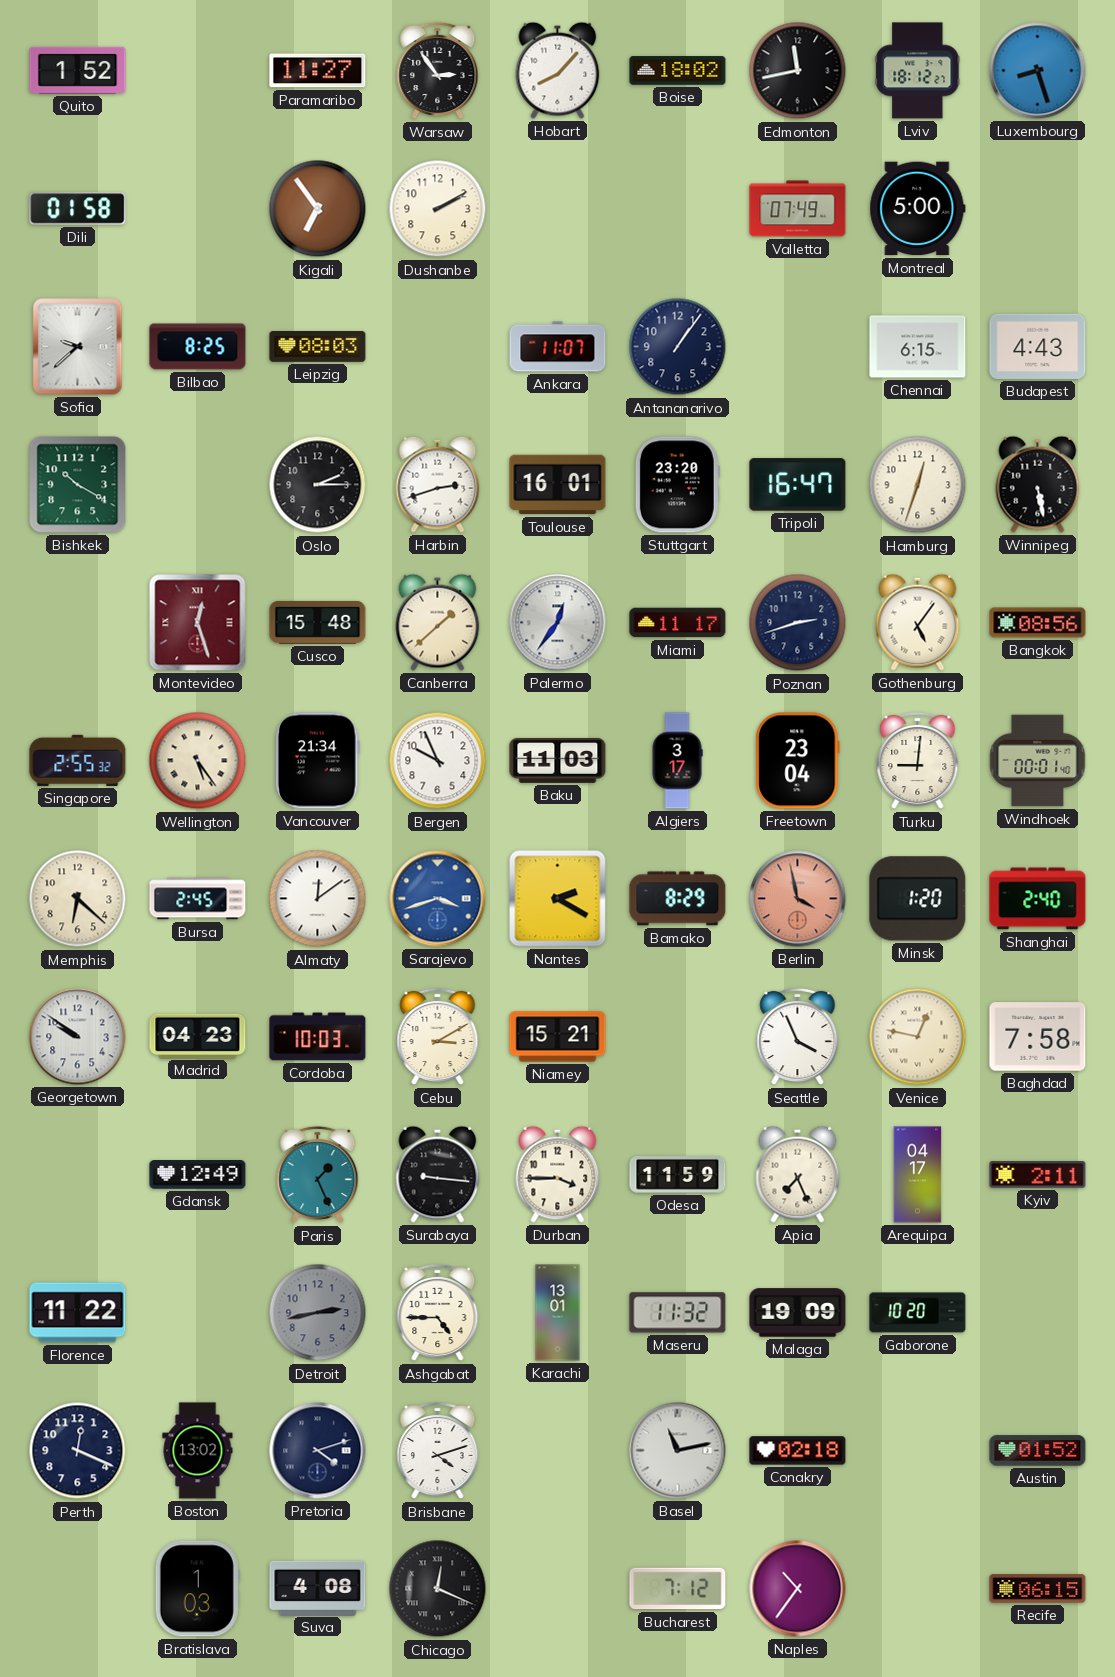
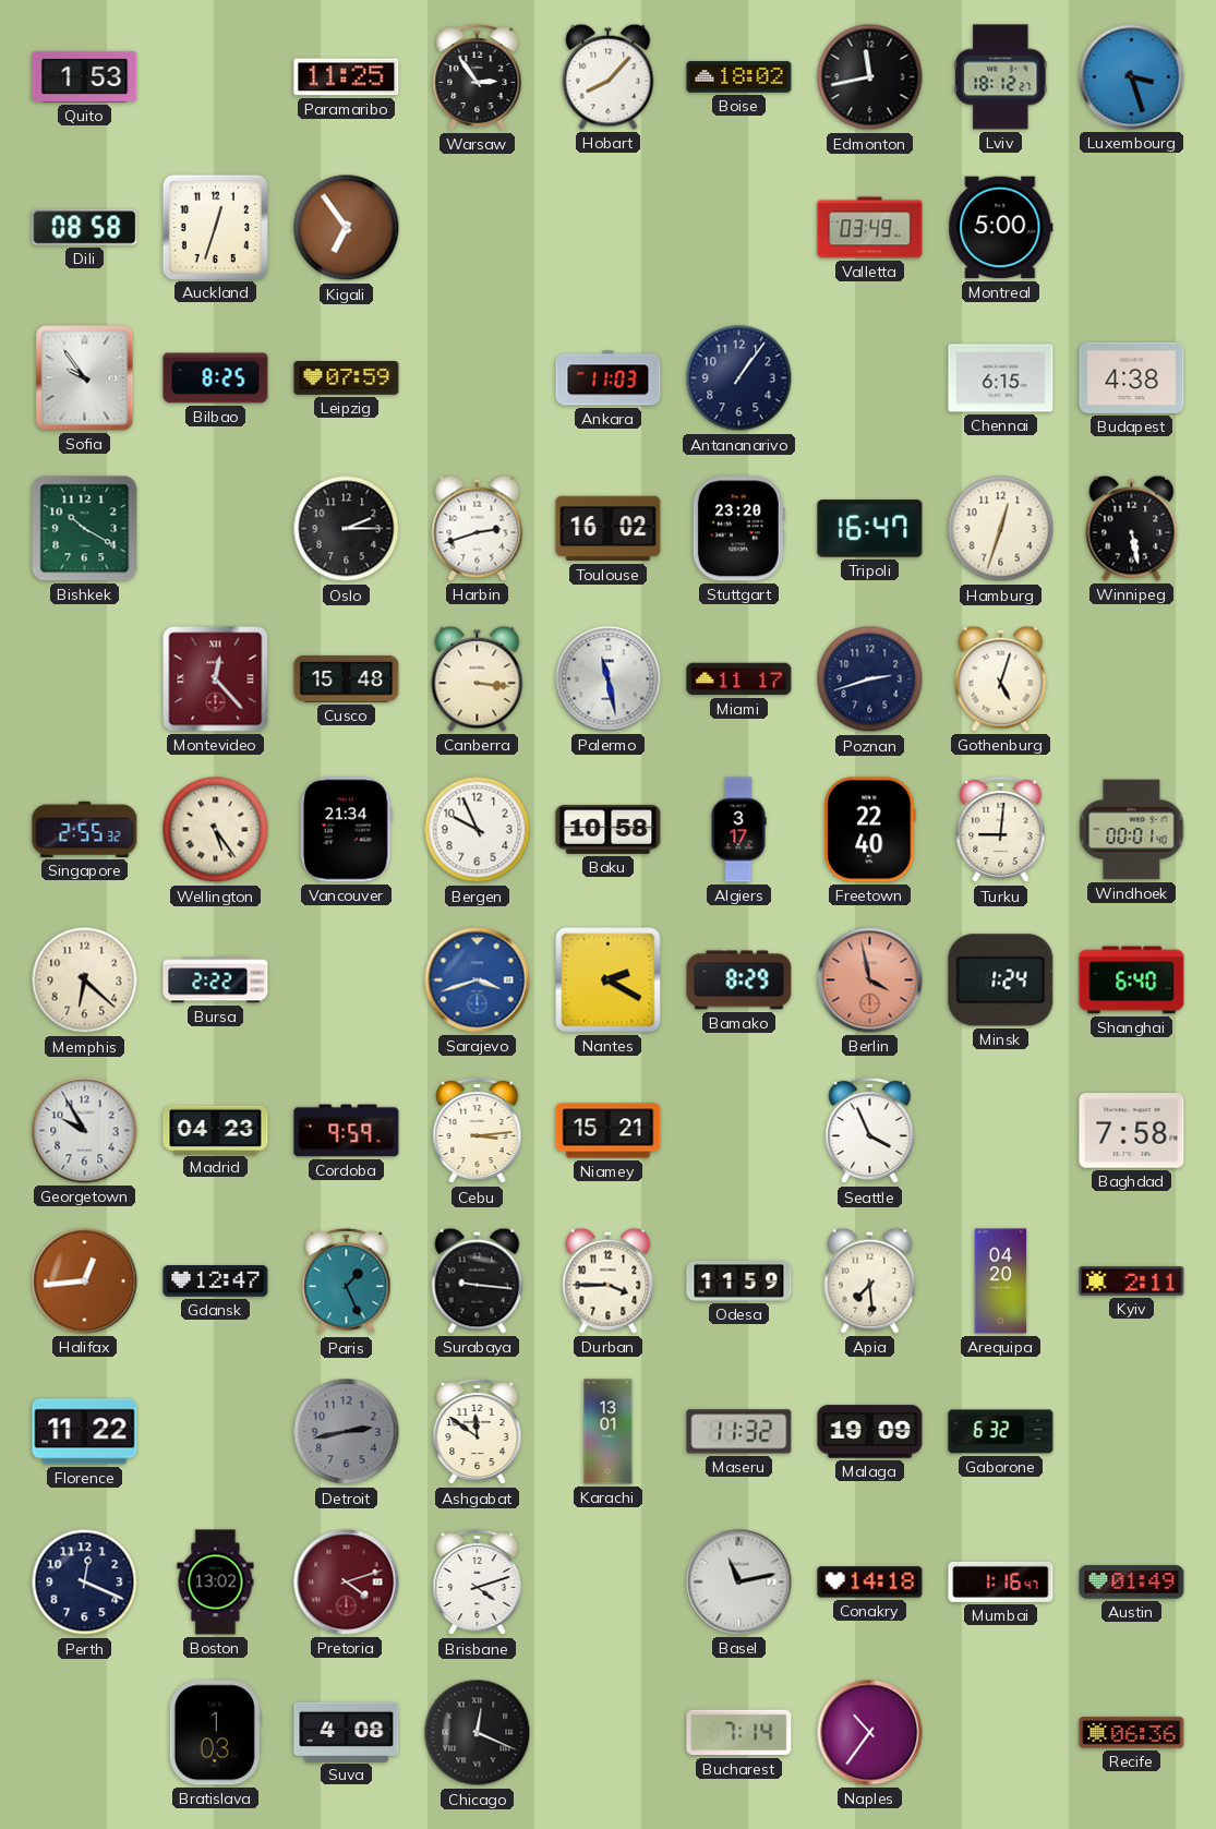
Quito: 1:52 -> 1:53
Paramaribo: 11:27 -> 11:25
Luxembourg: 8:27 -> 3:27
Dili: 01:58 -> 08:58
Auckland: none -> 12:33
Dushanbe: 2:10 -> none
Valletta: 07:49 -> 03:49
Sofia: 9:38 -> 9:54
Leipzig: 08:03 -> 07:59
Ankara: 11:07 -> 11:03
Budapest: 4:43 -> 4:38
Toulouse: 16:01 -> 16:02
Montevideo: 12:27 -> 12:23
Canberra: 1:38 -> 3:16
Palermo: 12:36 -> 11:28
Gothenburg: 5:06 -> 5:03
Bangkok: 08:56 -> none
Baku: 11:03 -> 10:58
Freetown: 23:04 -> 22:40
Bursa: 2:45 -> 2:22
Almaty: 12:09 -> none
Minsk: 1:20 -> 1:24
Shanghai: 2:40 -> 6:40
Georgetown: 9:51 -> 9:55
Cordoba: 10:03 -> 9:59
Cebu: 3:10 -> 3:14
Venice: 12:47 -> none
Halifax: none -> 12:44
Gdansk: 12:49 -> 12:47
Apia: 7:26 -> 7:29
Arequipa: 04:17 -> 04:20
Ashgabat: 4:45 -> 11:51
Gaborone: 10:20 -> 6:32
Pretoria dial: navy -> burgundy
Conakry: 02:18 -> 14:18
Mumbai: none -> 1:16
Austin: 01:52 -> 01:49
Bucharest: 7:12 -> 7:14
Recife: 06:15 -> 06:36
